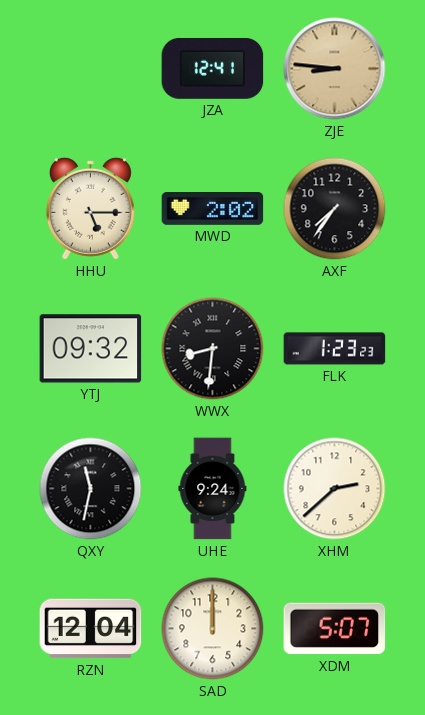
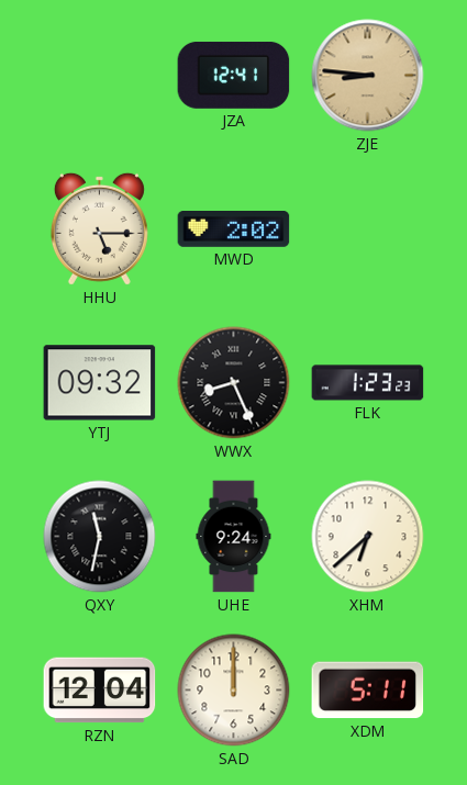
AXF: 7:36 -> none
WWX: 8:31 -> 8:26
XHM: 2:38 -> 6:38
XDM: 5:07 -> 5:11
